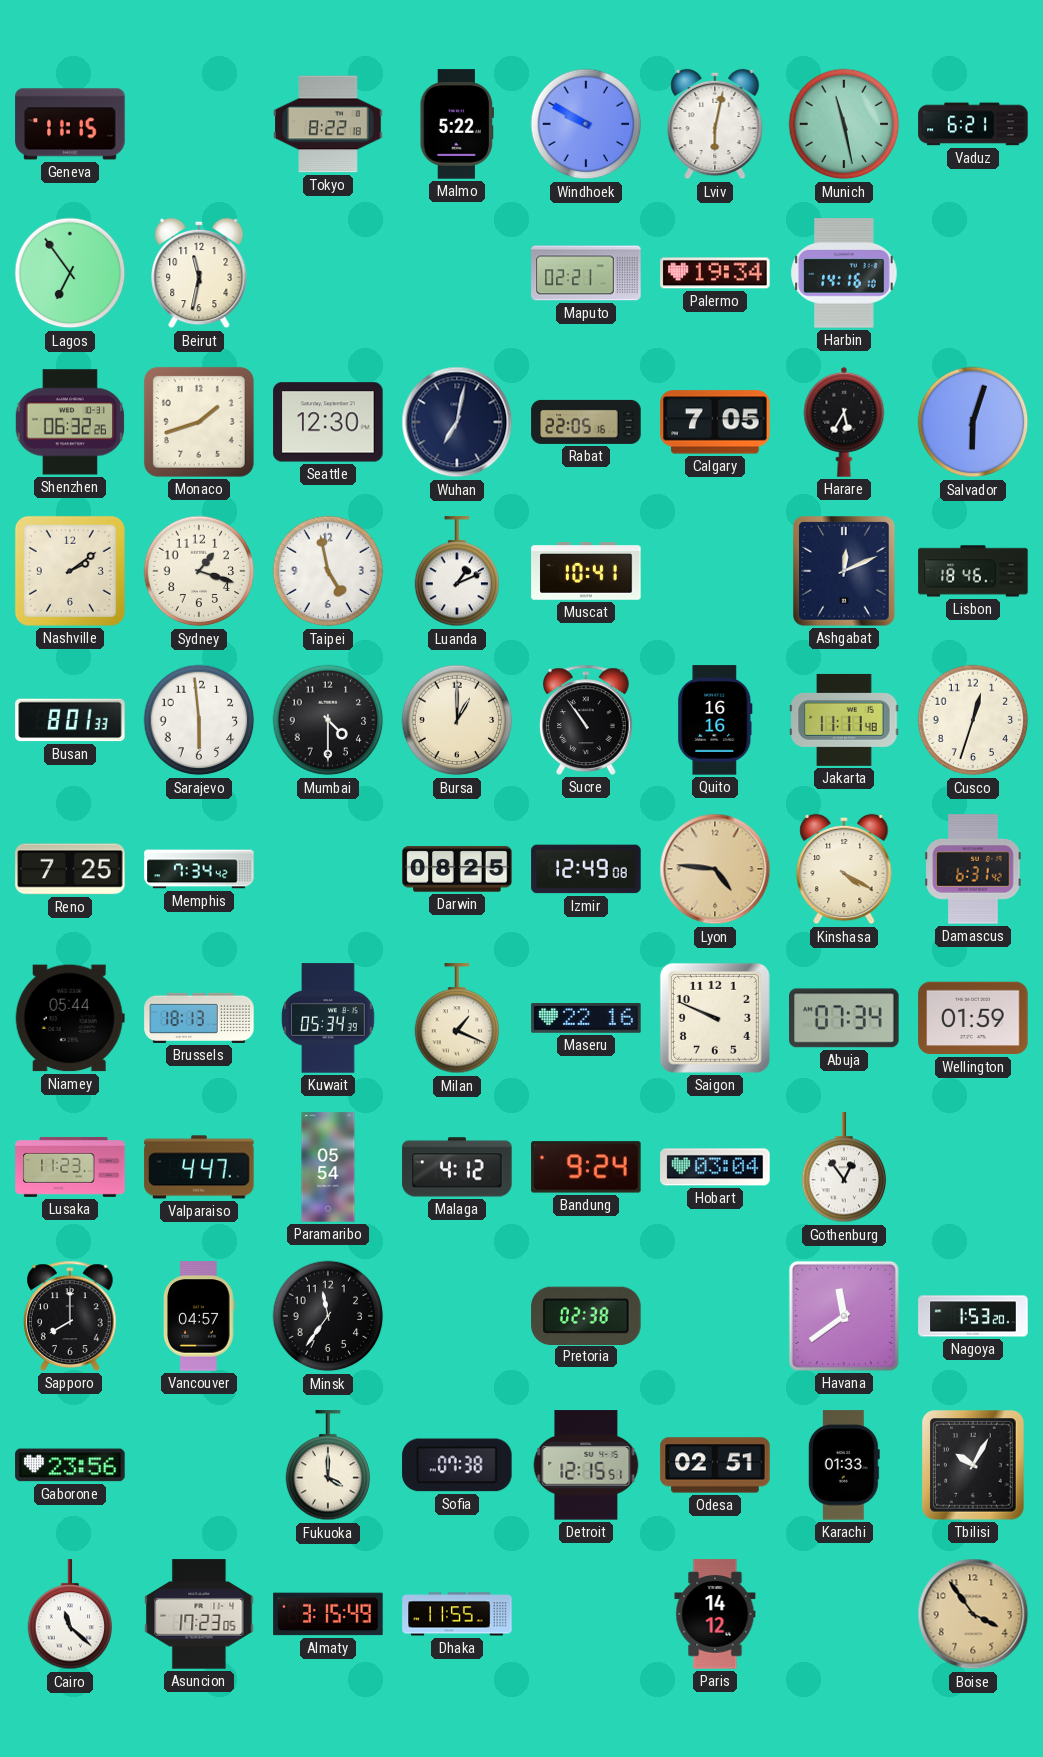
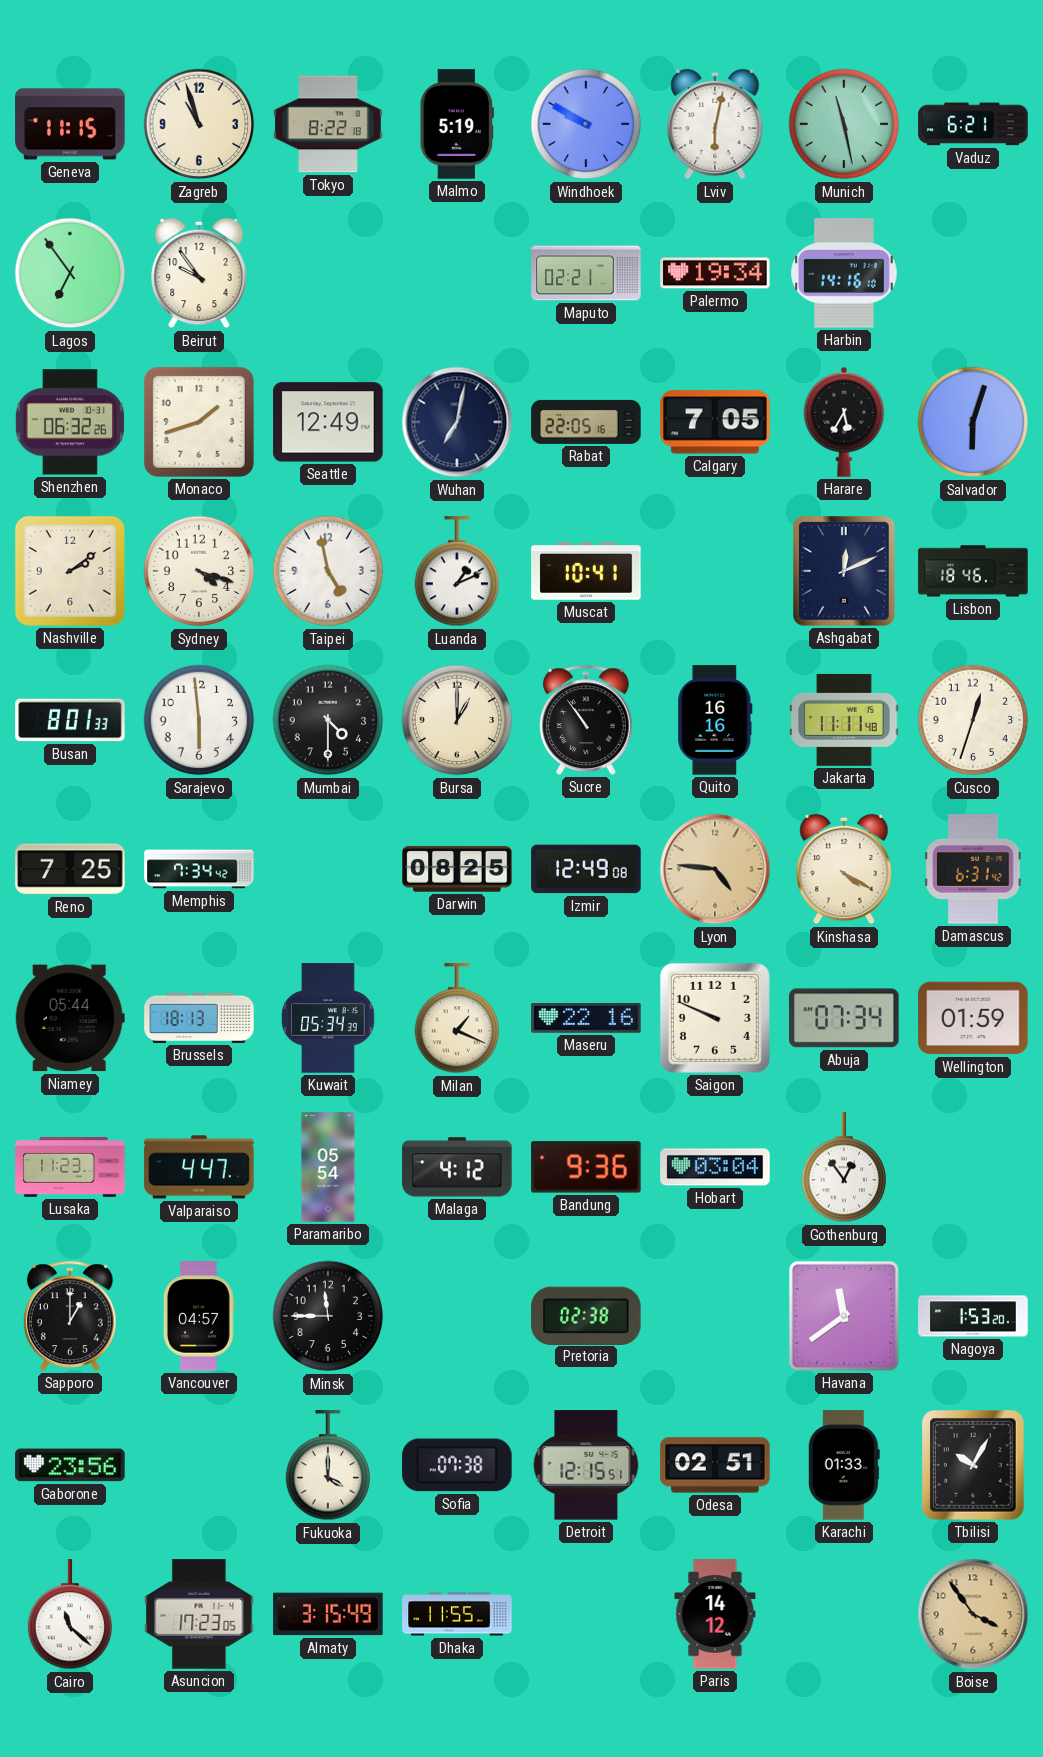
Zagreb: none -> 10:57
Malmo: 5:22 -> 5:19
Beirut: 11:32 -> 9:54
Seattle: 12:30 -> 12:49
Sydney: 1:18 -> 4:18
Bandung: 9:24 -> 9:36
Sapporo: 8:00 -> 1:00
Minsk: 11:36 -> 11:45
